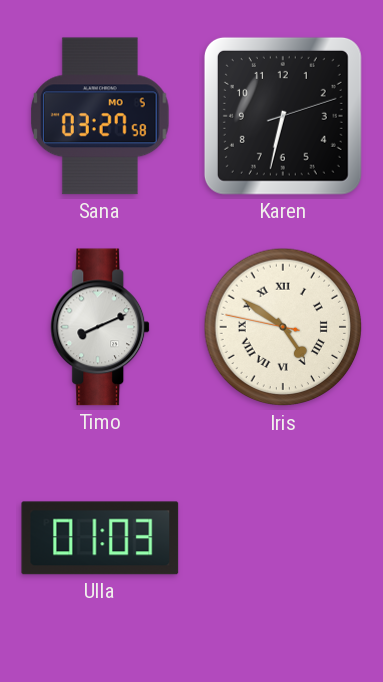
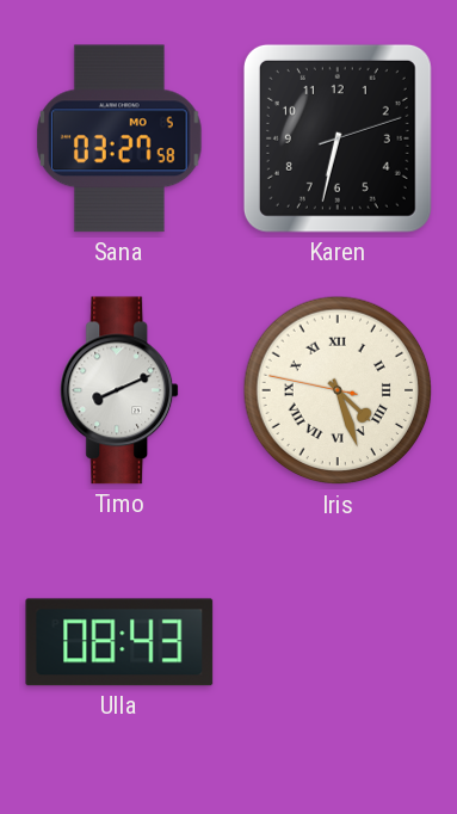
Iris: 4:50 -> 4:26
Ulla: 01:03 -> 08:43
